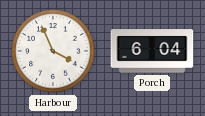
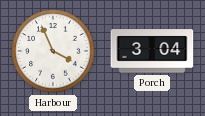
Porch: 6:04 -> 3:04
